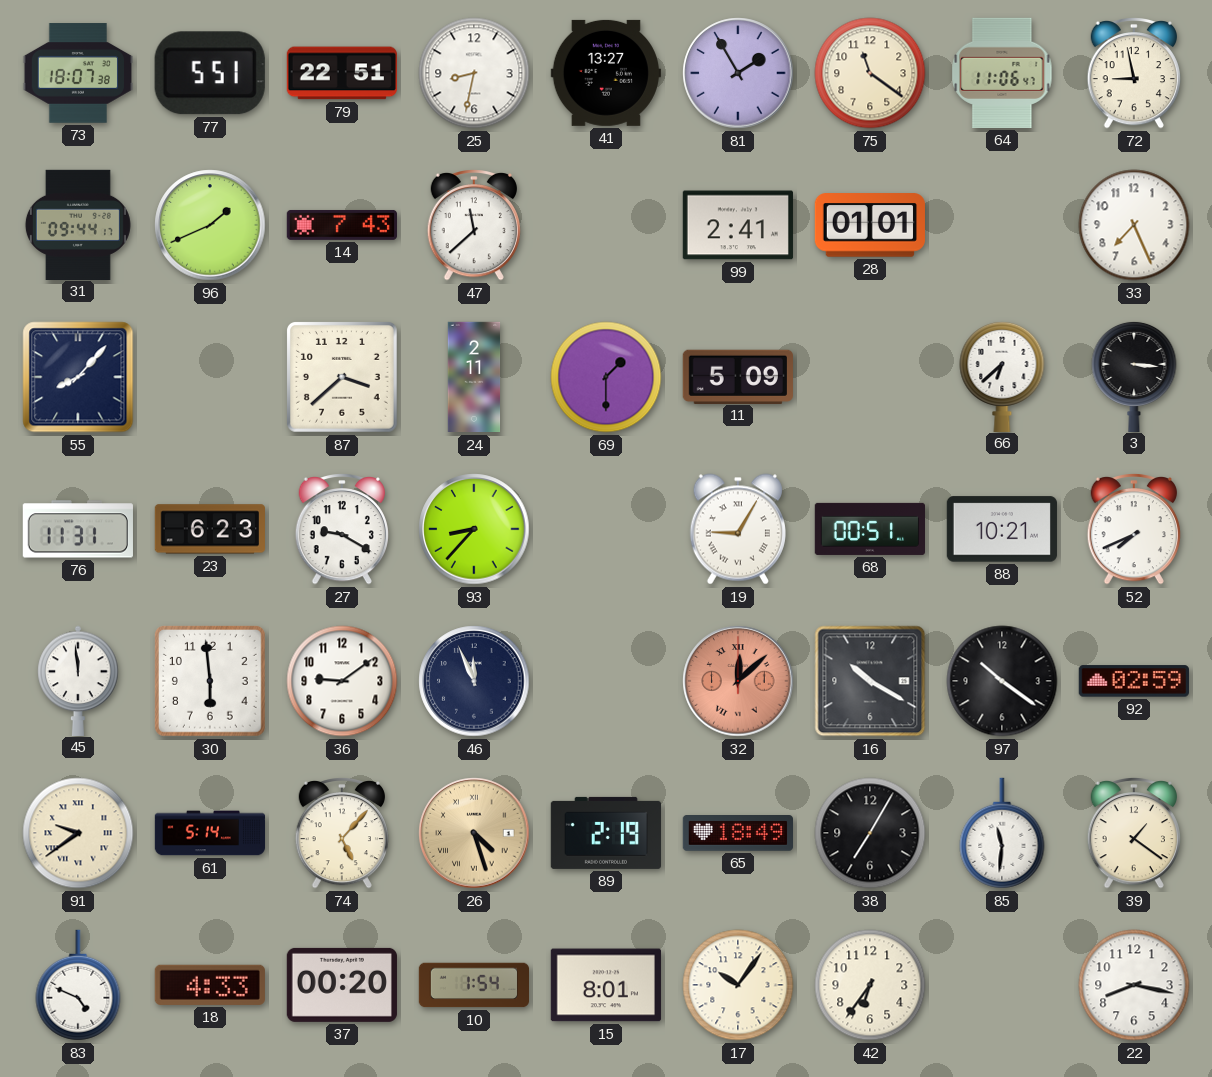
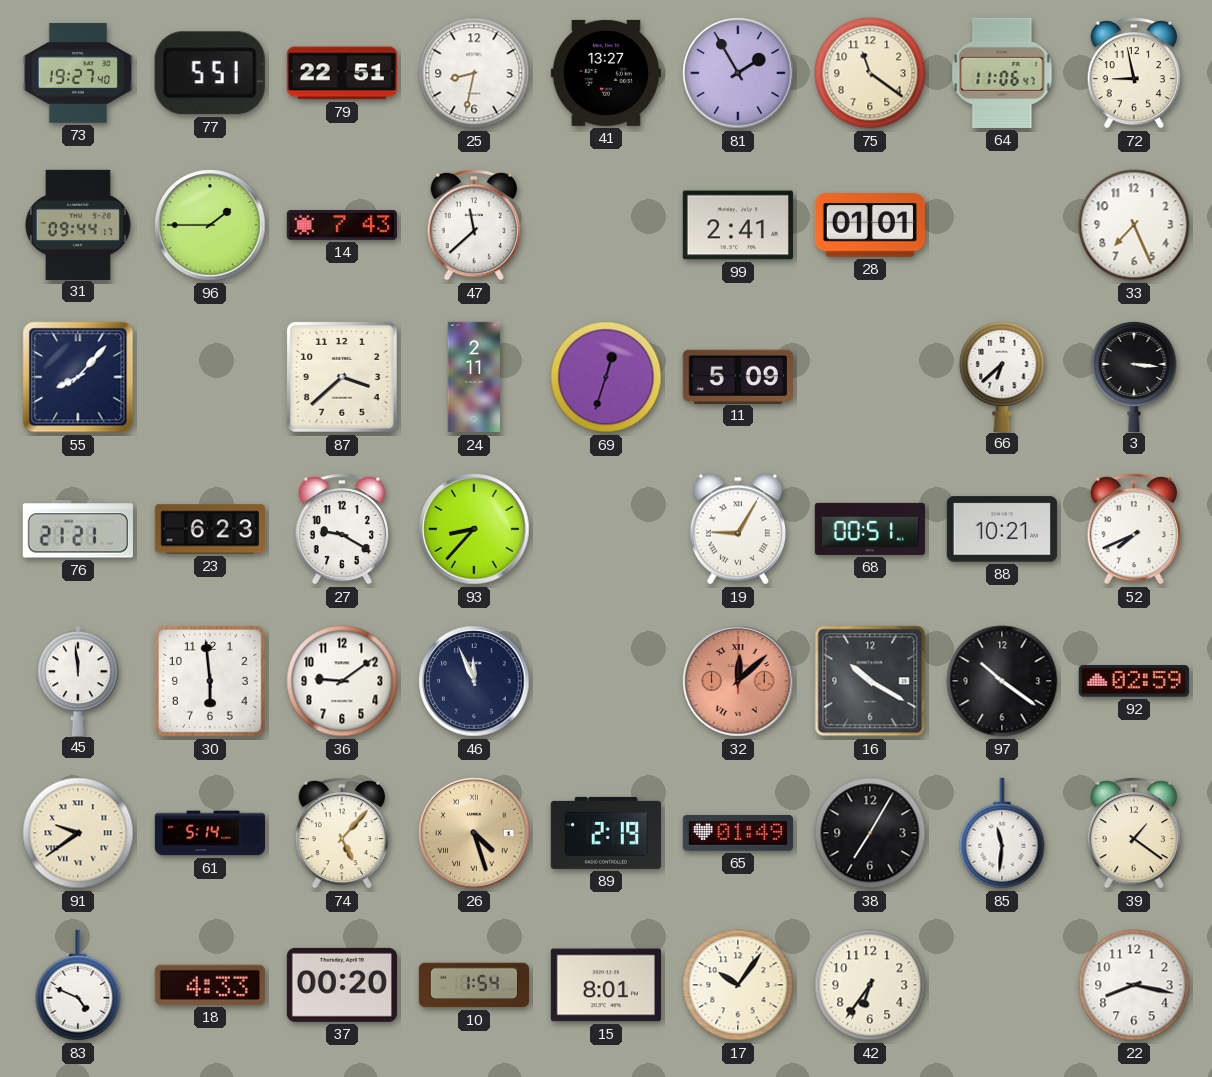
73: 18:07 -> 19:27
96: 1:41 -> 1:45
69: 1:30 -> 12:33
76: 11:31 -> 21:21
65: 18:49 -> 01:49
